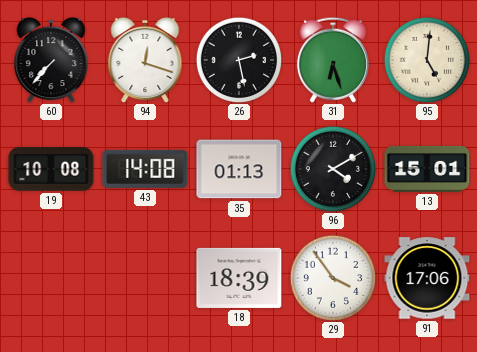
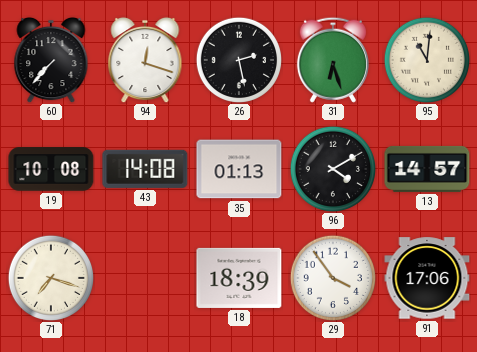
95: 5:01 -> 11:01
13: 15:01 -> 14:57
71: none -> 7:18
